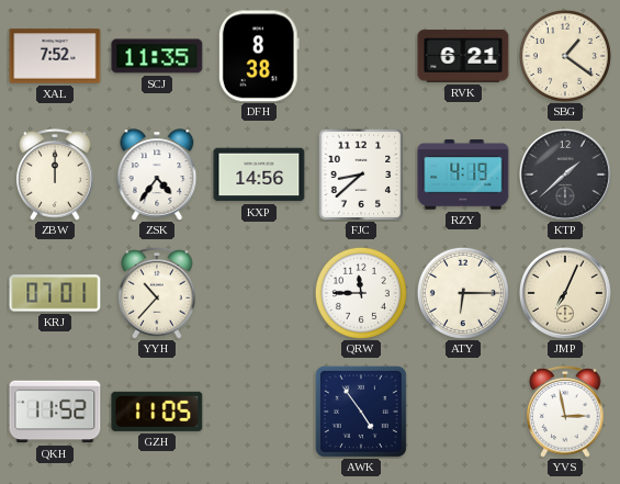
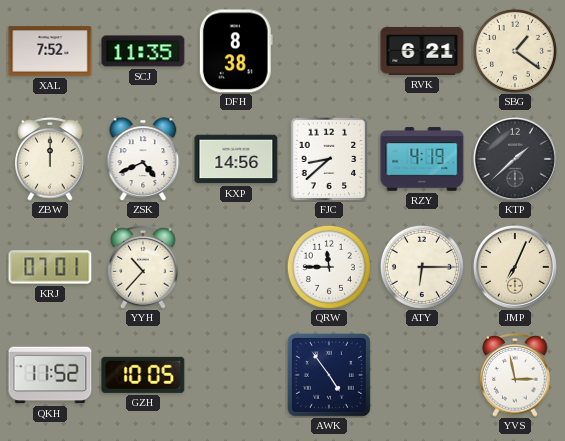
ZSK: 4:36 -> 4:41
GZH: 11:05 -> 10:05
